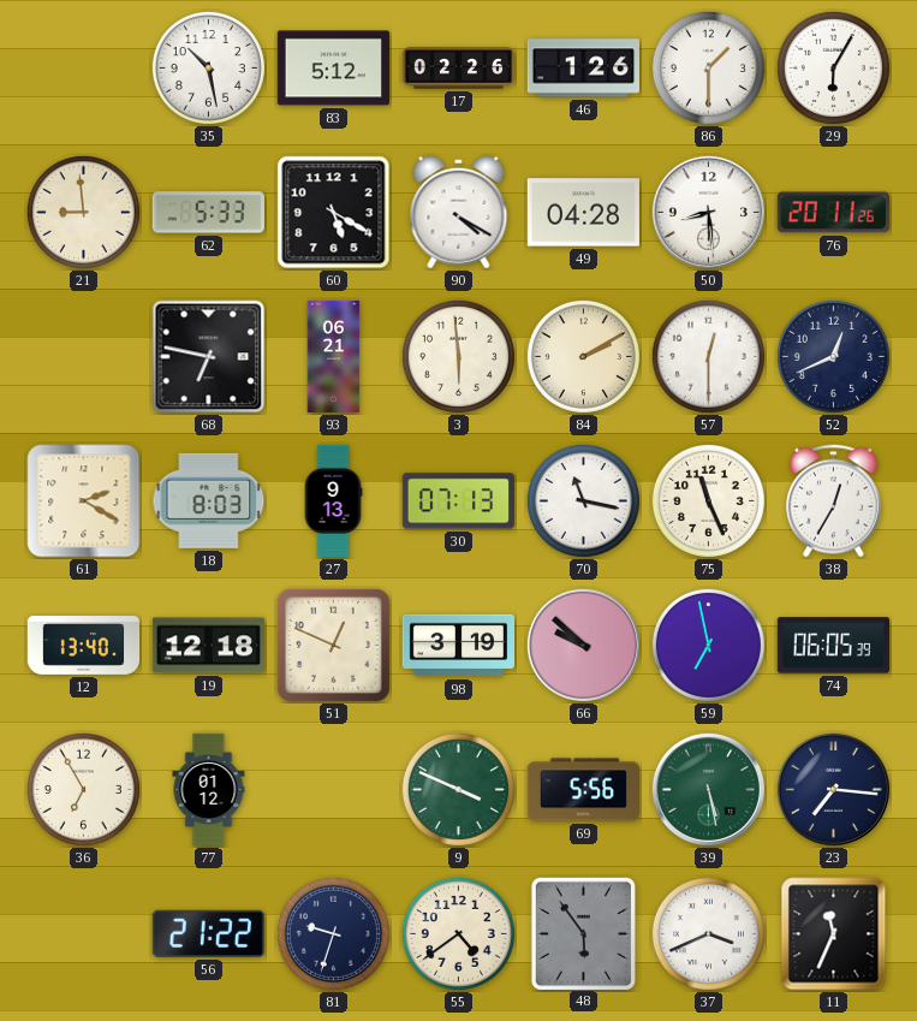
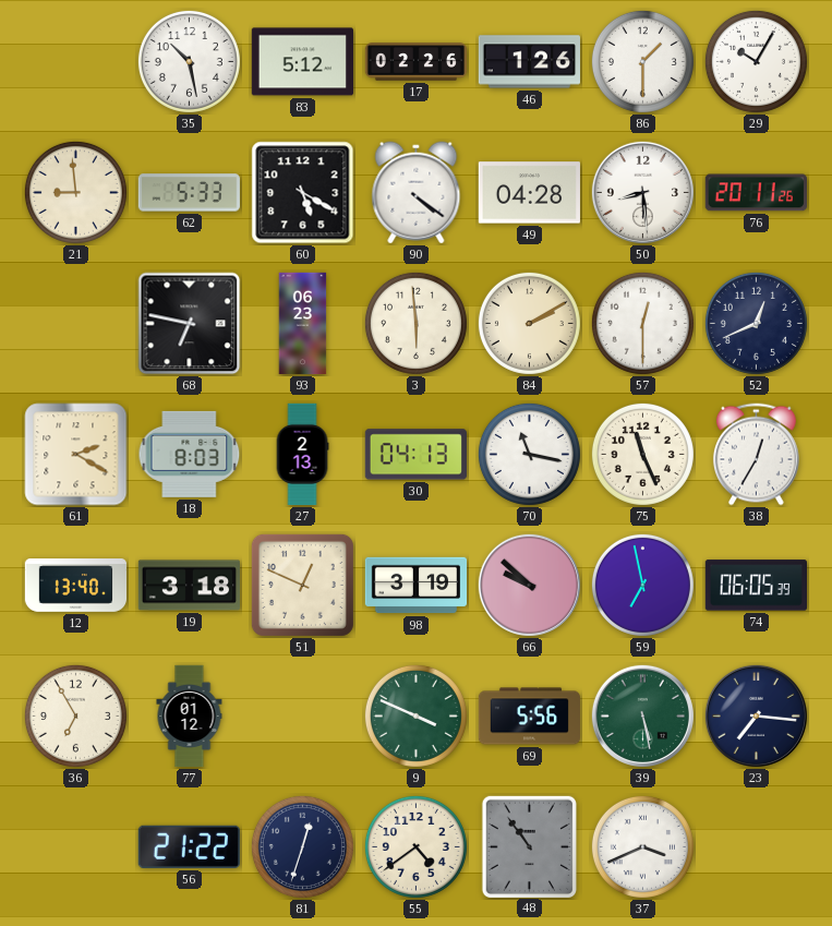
29: 6:05 -> 10:05
90: 4:20 -> 4:21
93: 06:21 -> 06:23
27: 9:13 -> 2:13
30: 07:13 -> 04:13
19: 12:18 -> 3:18
81: 9:33 -> 12:33
48: 5:54 -> 10:54
11: 11:34 -> none
